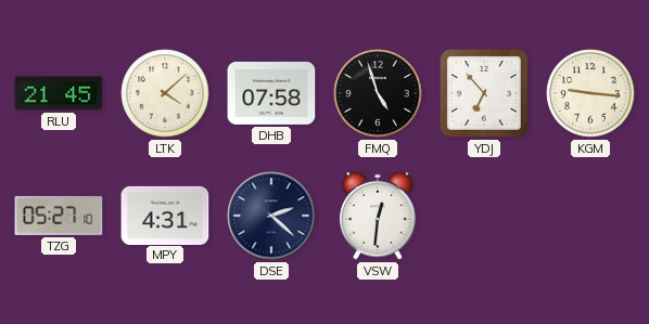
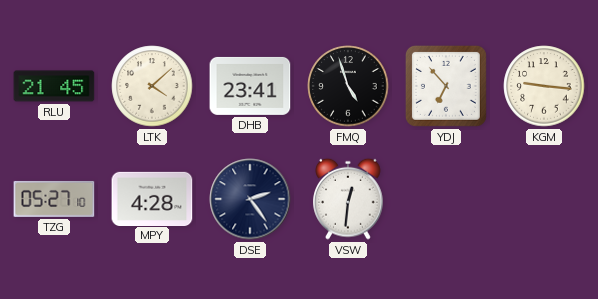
DHB: 07:58 -> 23:41
MPY: 4:31 -> 4:28
DSE: 2:22 -> 2:24
